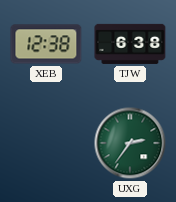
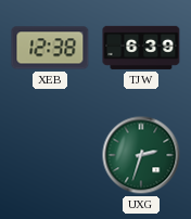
TJW: 6:38 -> 6:39
UXG: 2:36 -> 2:33
